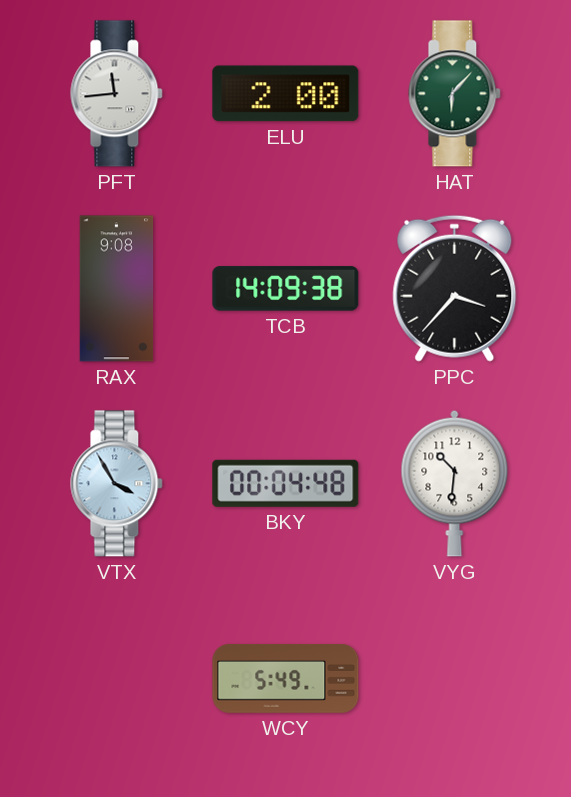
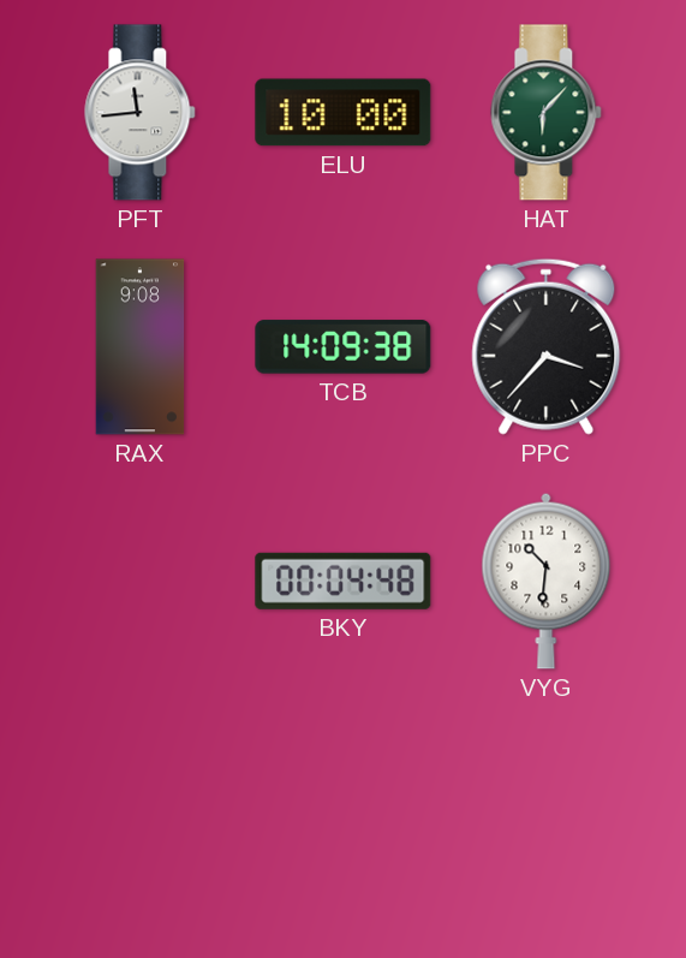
ELU: 2:00 -> 10:00
VTX: 3:55 -> none
WCY: 5:49 -> none
